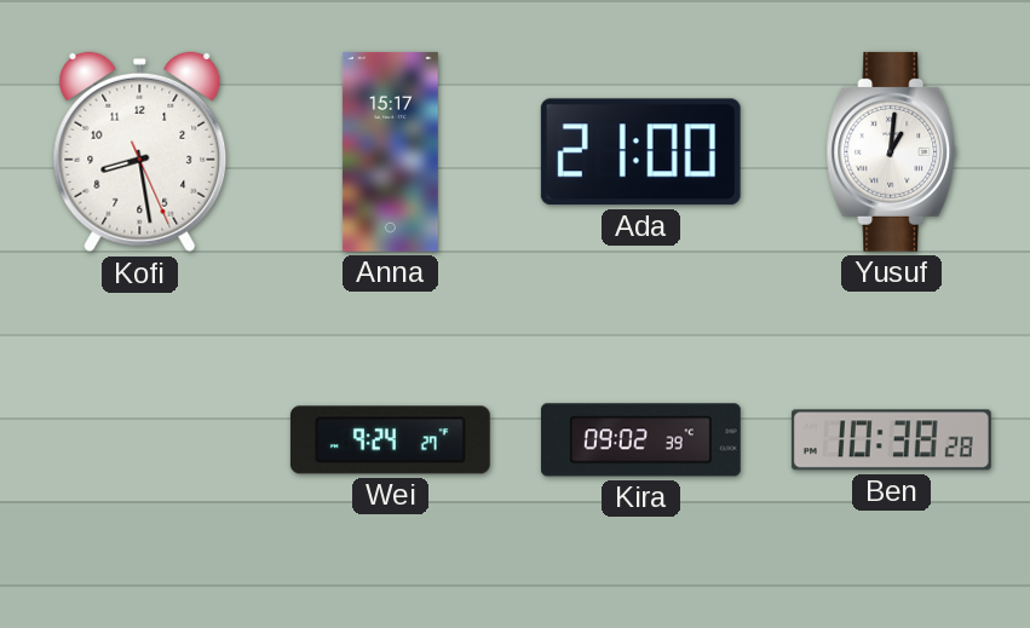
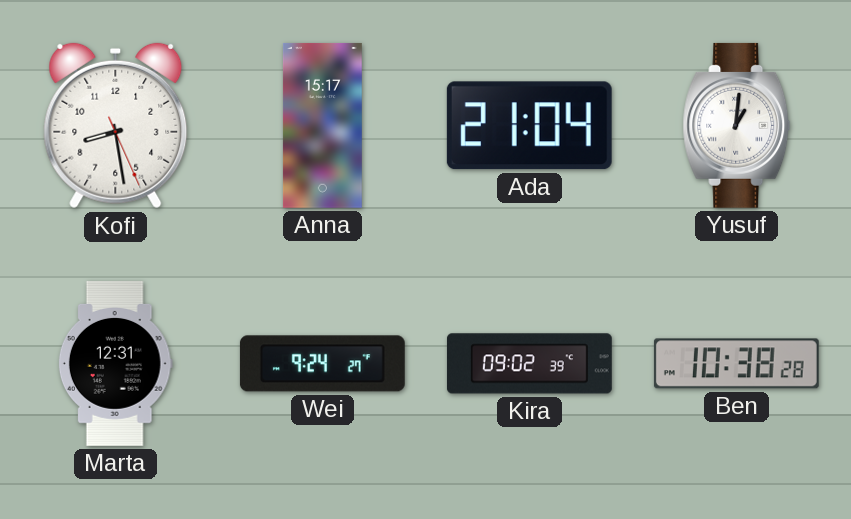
Ada: 21:00 -> 21:04
Marta: none -> 12:31
